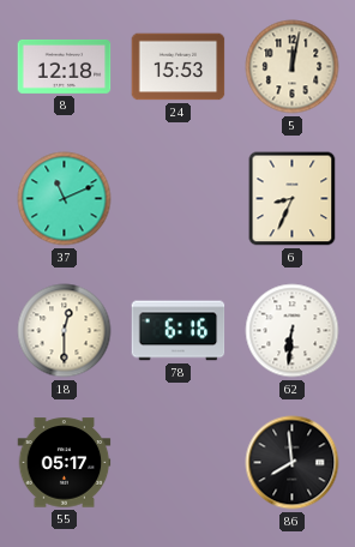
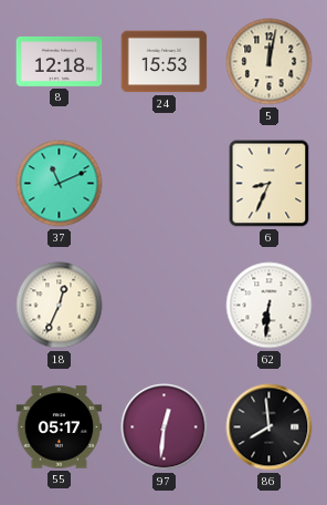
18: 12:30 -> 12:34
78: 6:16 -> none
97: none -> 12:31
